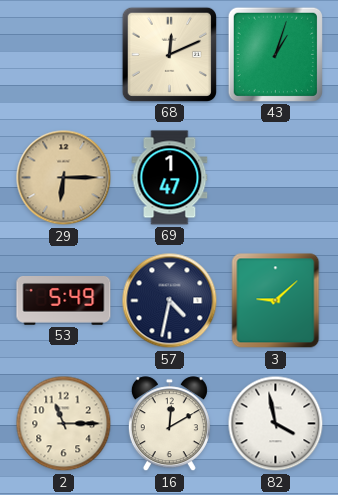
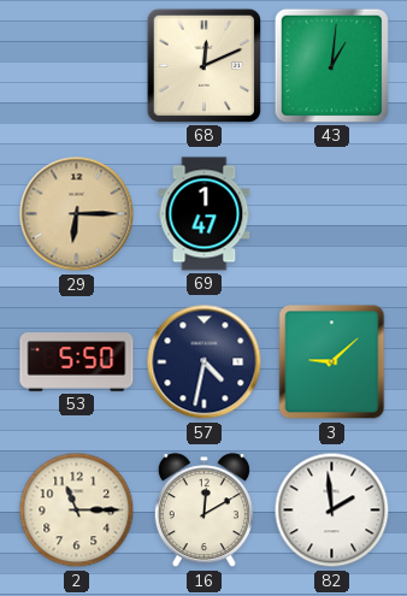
43: 1:03 -> 1:01
53: 5:49 -> 5:50
82: 3:58 -> 1:59
